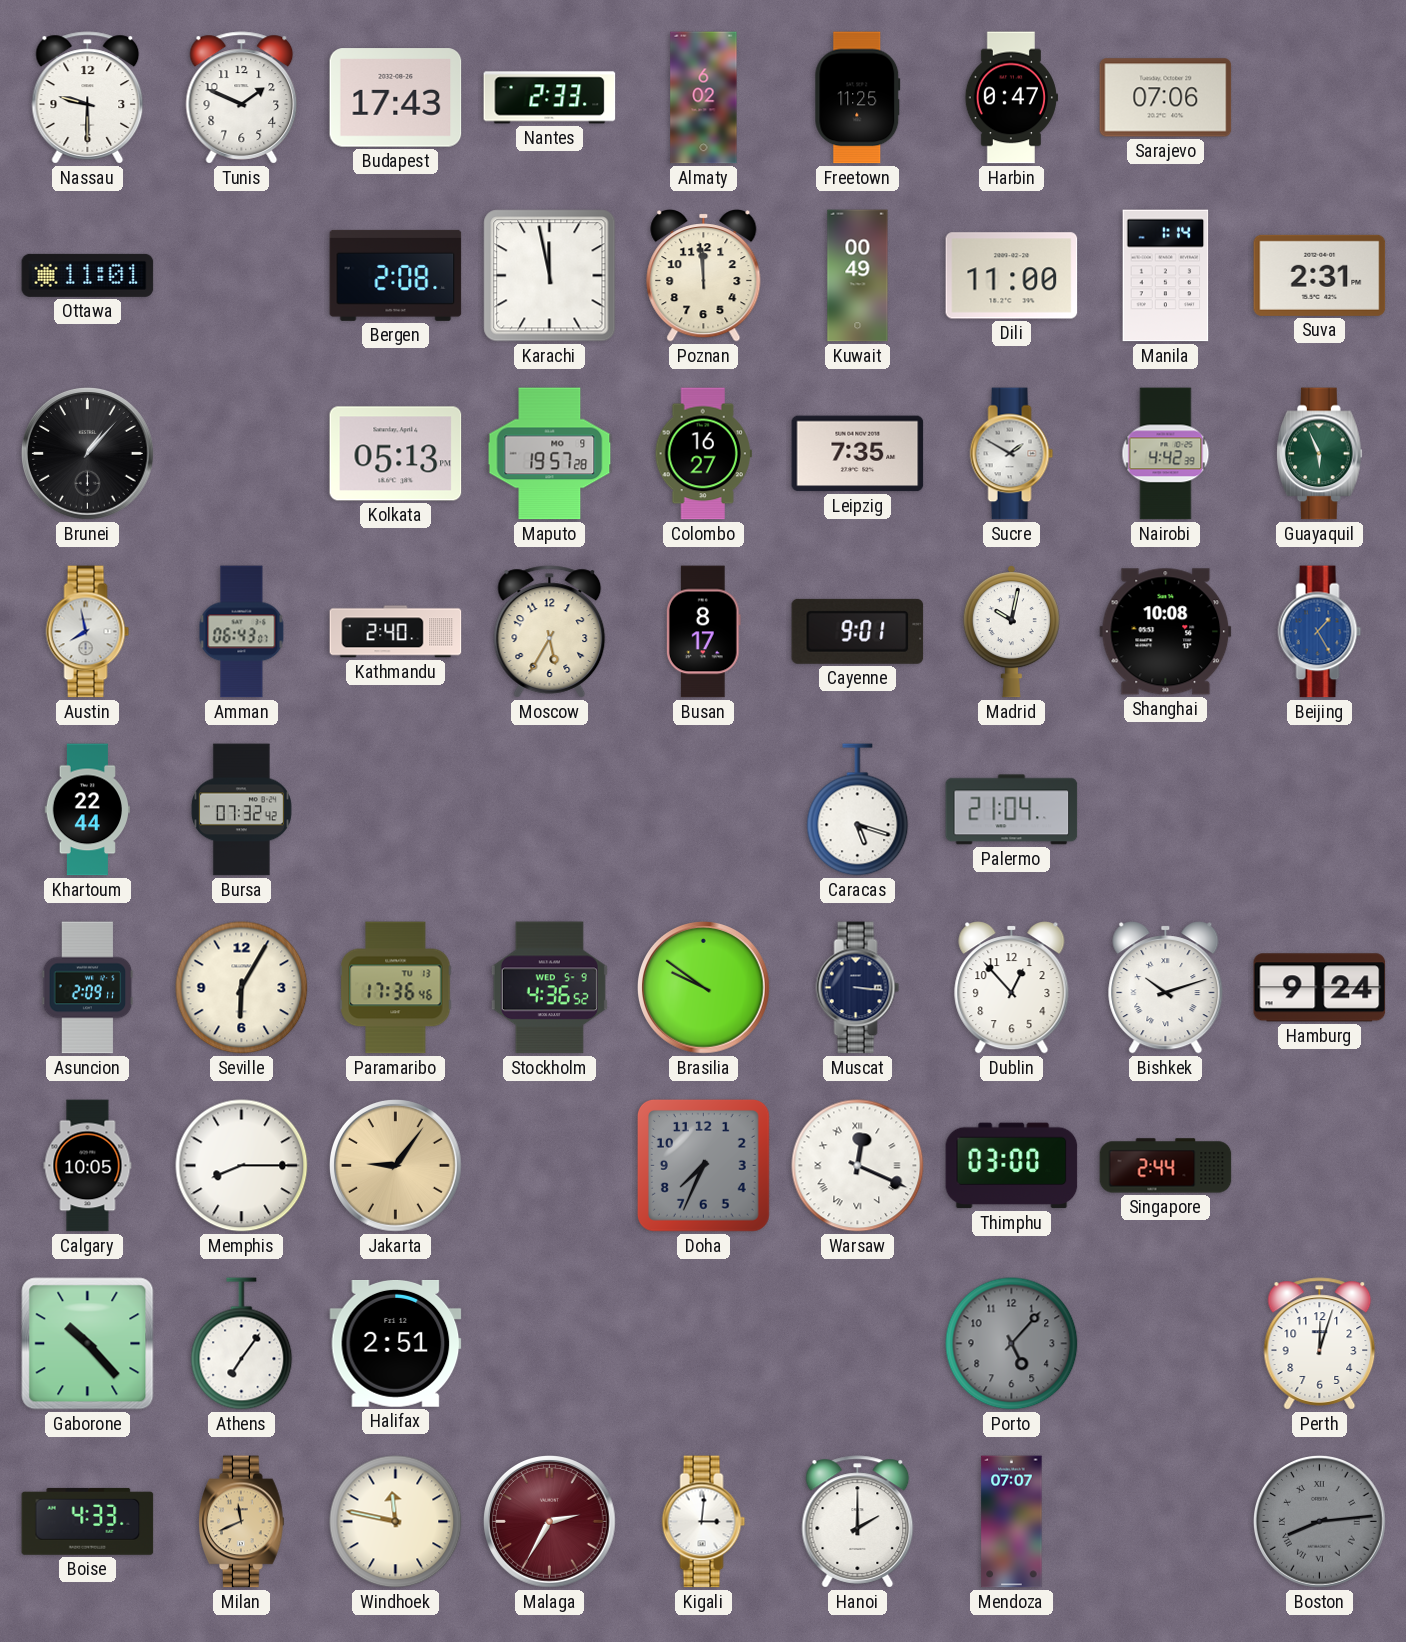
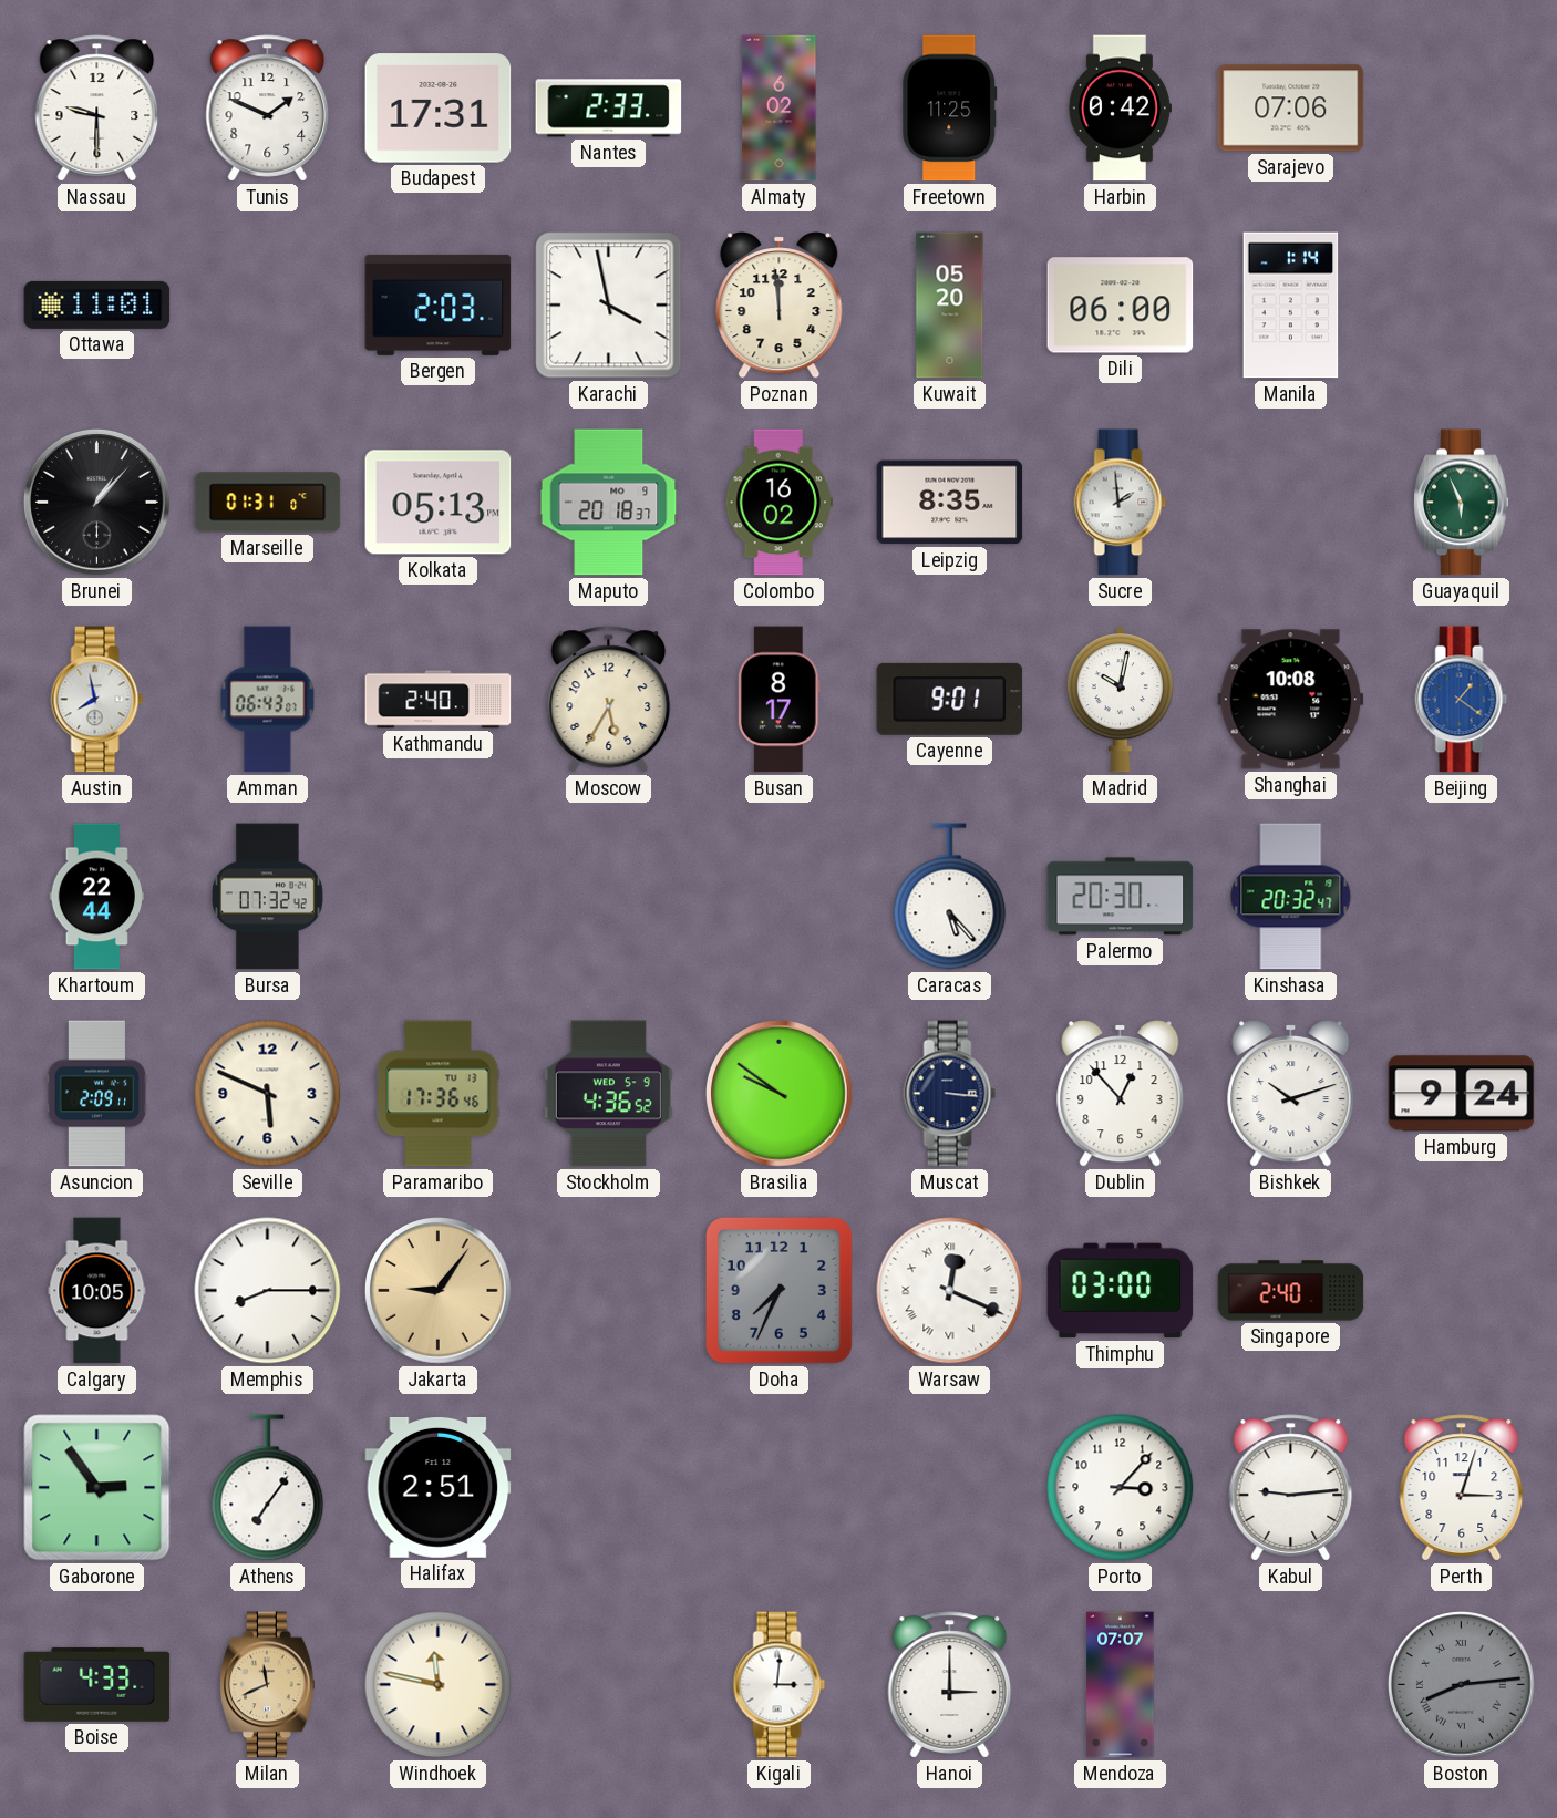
Budapest: 17:43 -> 17:31
Harbin: 0:47 -> 0:42
Bergen: 2:08 -> 2:03
Karachi: 11:58 -> 3:58
Kuwait: 00:49 -> 05:20
Dili: 11:00 -> 06:00
Suva: 2:31 -> none
Marseille: none -> 01:31
Maputo: 19:57 -> 20:18
Colombo: 16:27 -> 16:02
Leipzig: 7:35 -> 8:35
Sucre: 1:50 -> 1:59
Nairobi: 4:42 -> none
Beijing: 1:25 -> 1:21
Caracas: 5:18 -> 5:23
Palermo: 21:04 -> 20:30
Kinshasa: none -> 20:32
Seville: 6:05 -> 5:49
Singapore: 2:44 -> 2:40
Gaborone: 10:23 -> 2:54
Porto: 5:07 -> 3:07
Porto dial: grey -> white
Kabul: none -> 9:14
Perth: 12:03 -> 3:03
Malaga: 2:35 -> none
Hanoi: 2:00 -> 3:00
